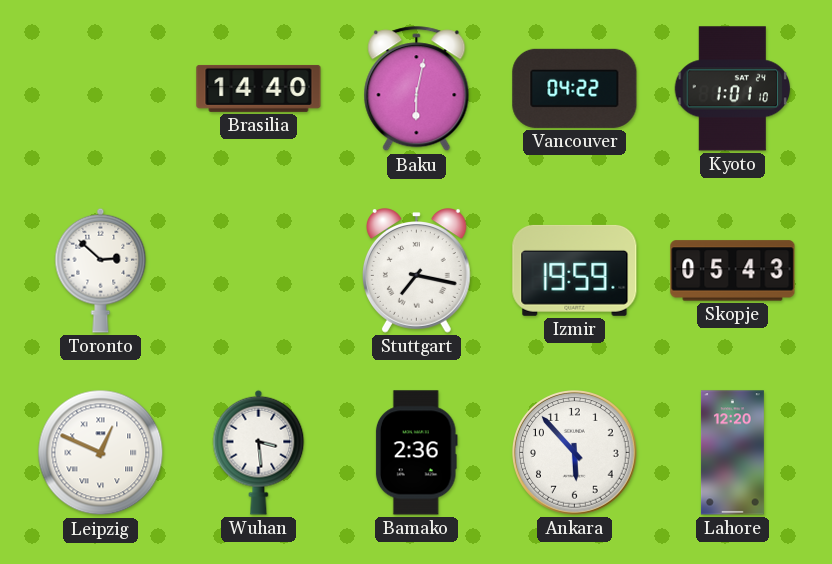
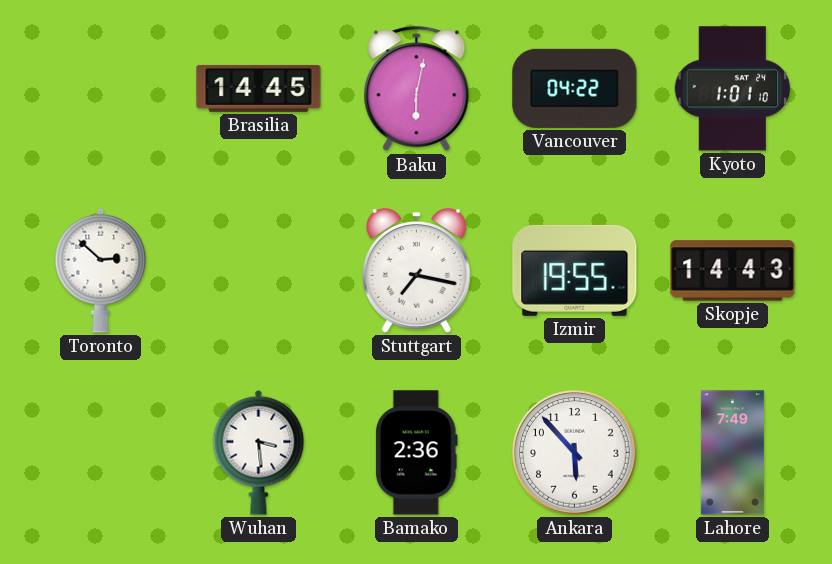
Brasilia: 14:40 -> 14:45
Izmir: 19:59 -> 19:55
Skopje: 05:43 -> 14:43
Leipzig: 12:49 -> none
Lahore: 12:20 -> 7:49
